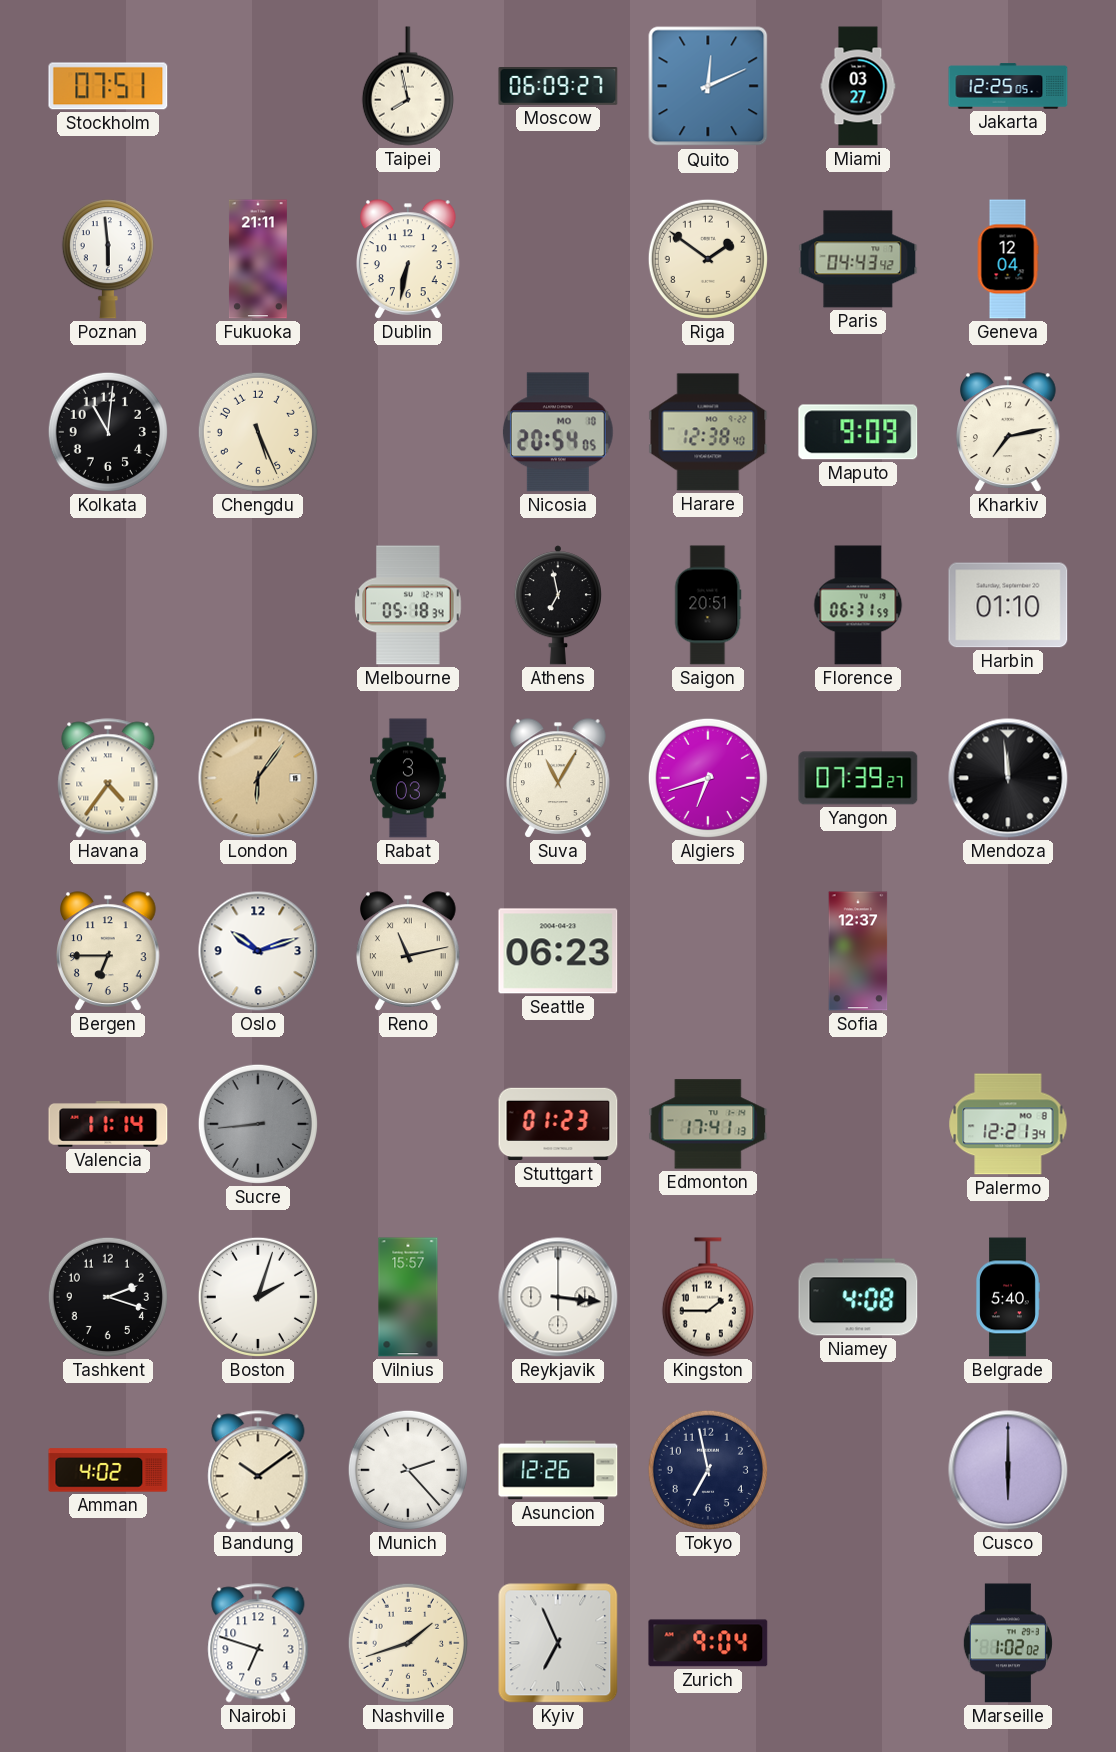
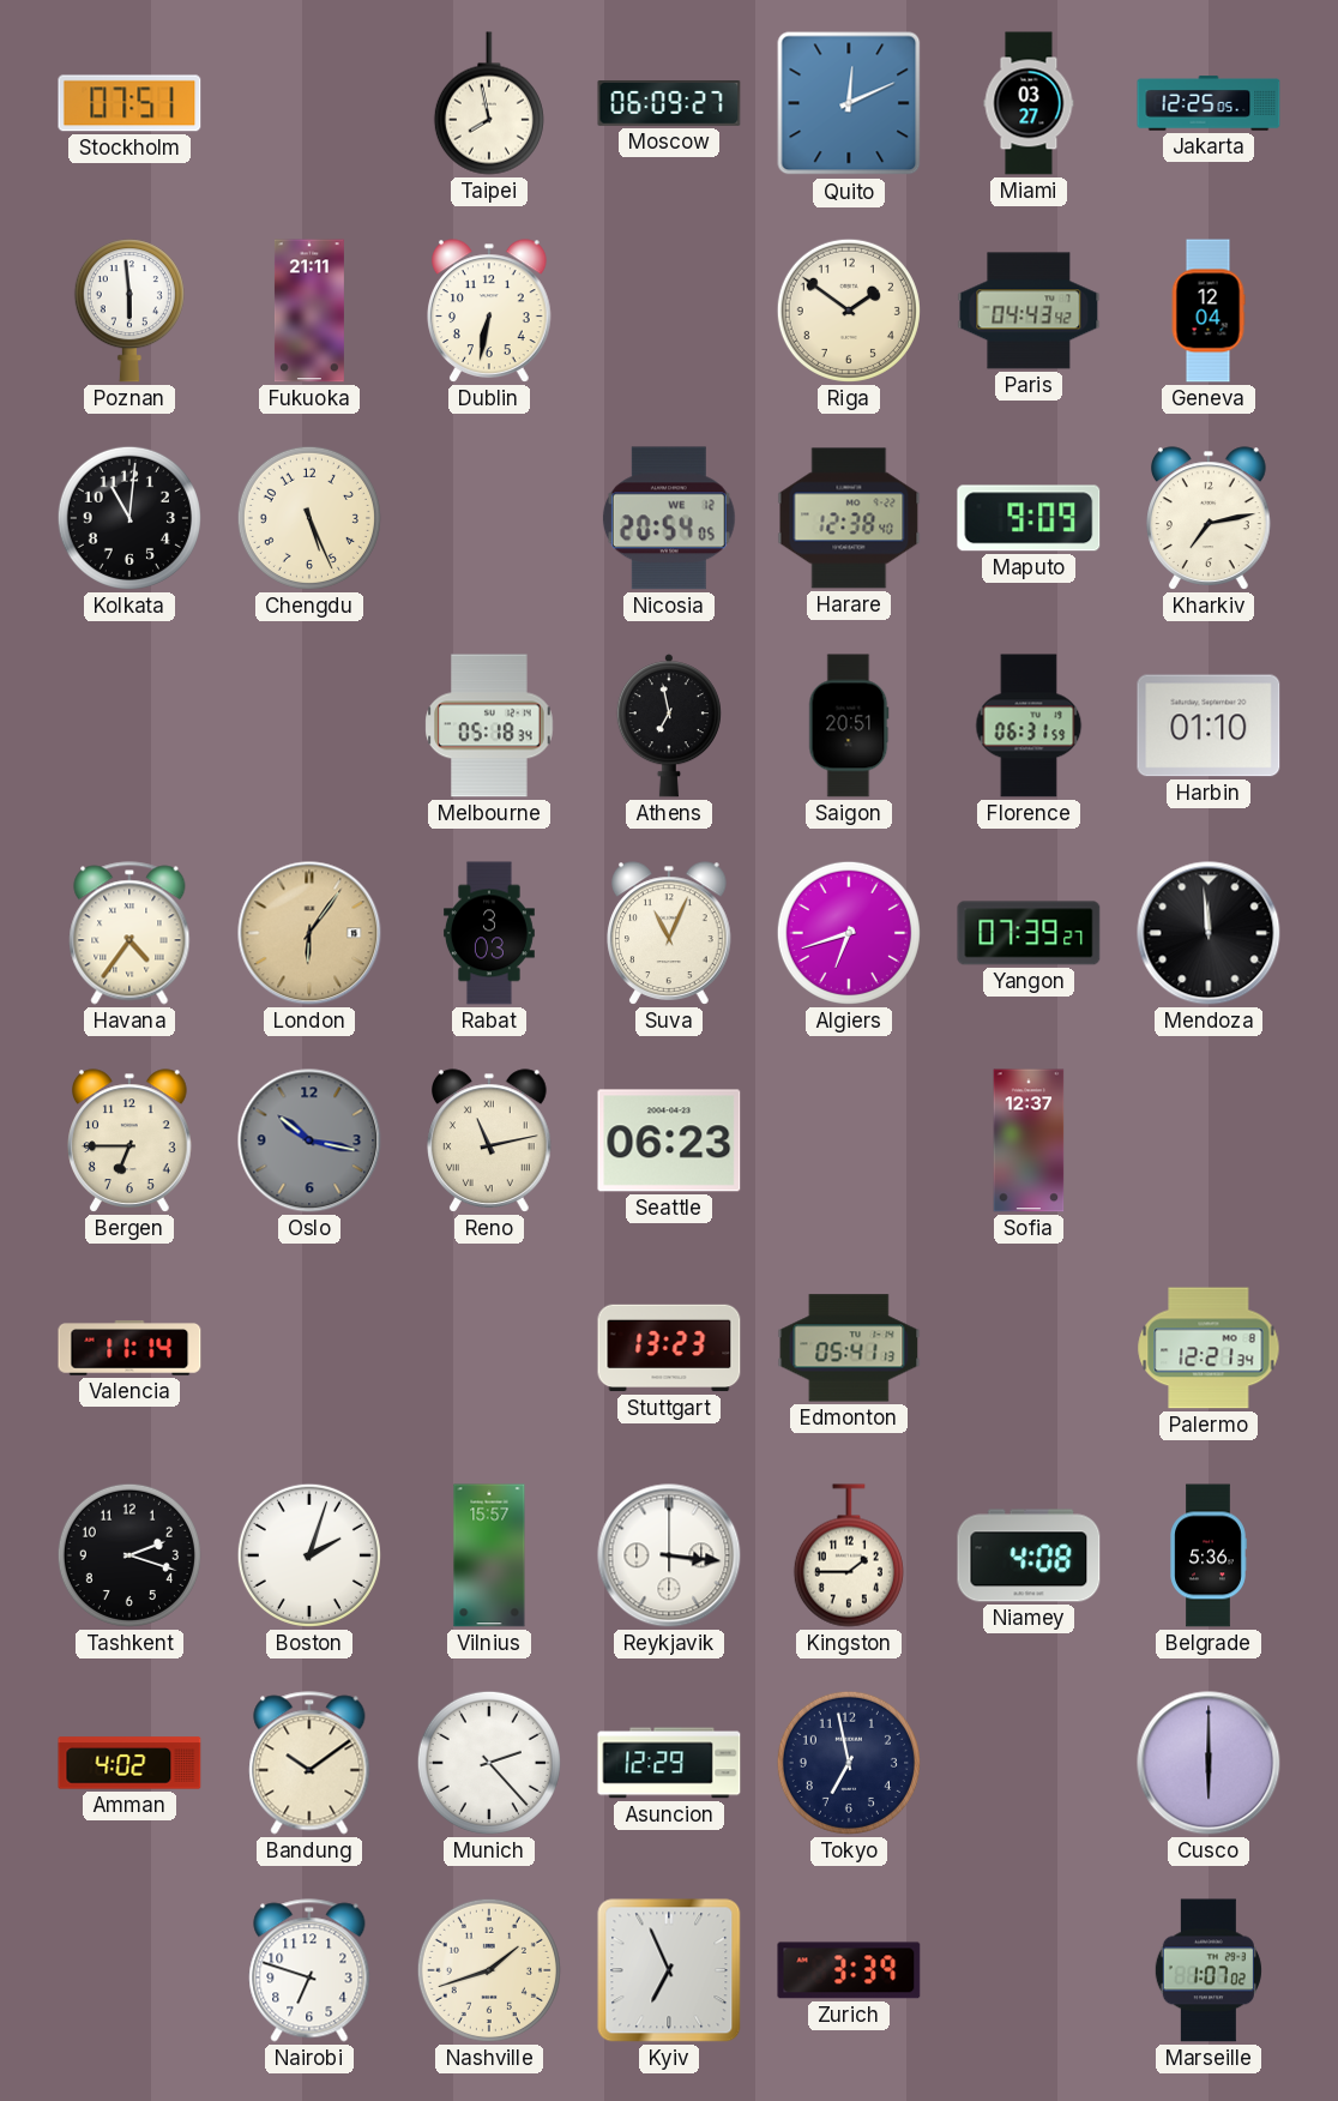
Nicosia date: MO 10 -> WE 12
Suva: 11:05 -> 11:04
Oslo: 10:12 -> 10:17
Oslo dial: white -> grey
Sucre: 8:44 -> none
Stuttgart: 01:23 -> 13:23
Edmonton: 17:41 -> 05:41
Belgrade: 5:40 -> 5:36
Asuncion: 12:26 -> 12:29
Zurich: 9:04 -> 3:39
Marseille: 1:02 -> 1:07
